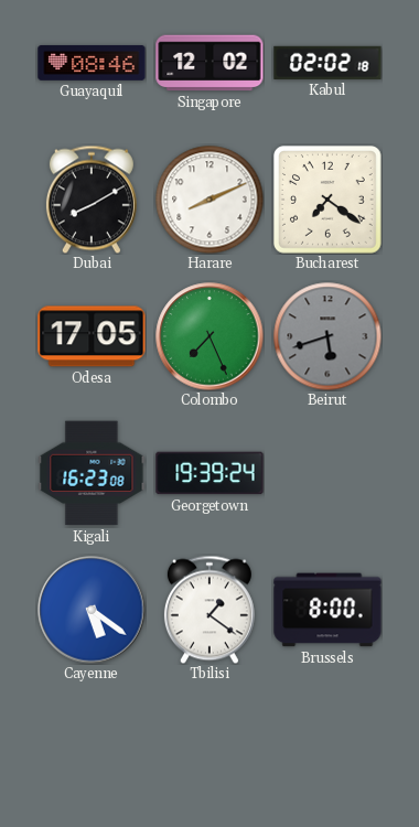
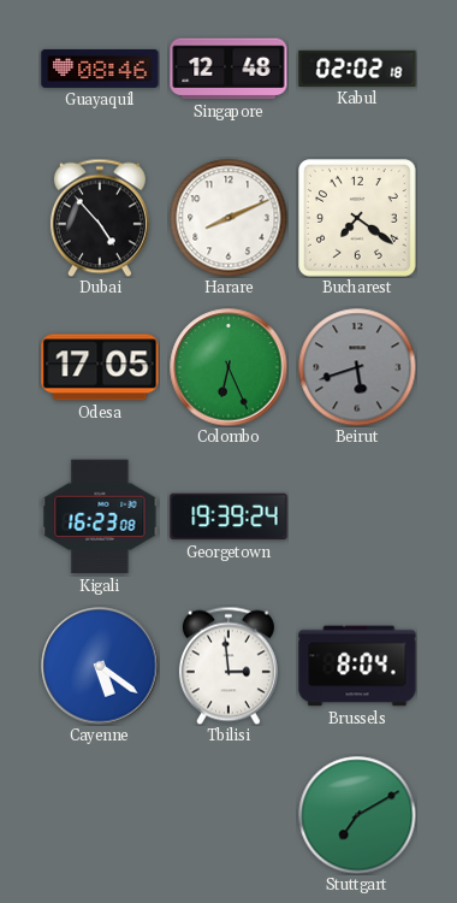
Singapore: 12:02 -> 12:48
Dubai: 8:10 -> 4:53
Colombo: 7:26 -> 6:26
Tbilisi: 1:21 -> 2:59
Brussels: 8:00 -> 8:04
Stuttgart: none -> 7:10
